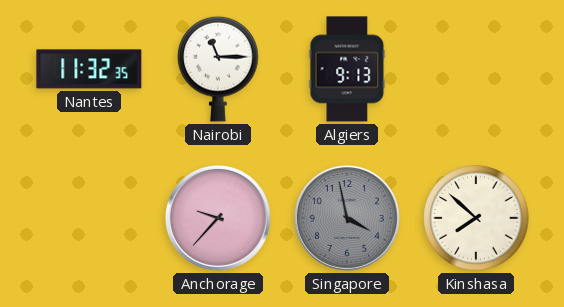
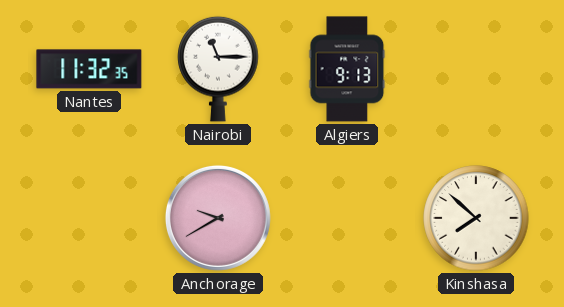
Anchorage: 9:37 -> 9:40
Singapore: 3:58 -> none
